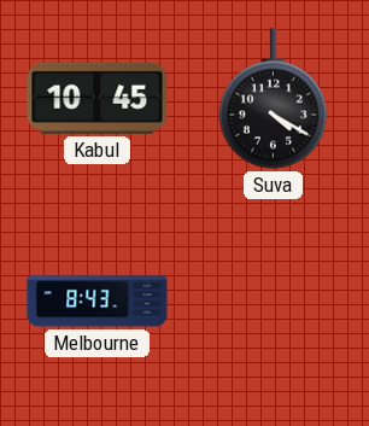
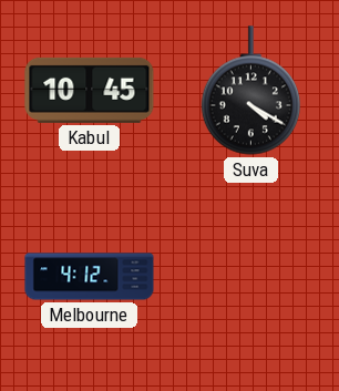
Melbourne: 8:43 -> 4:12
